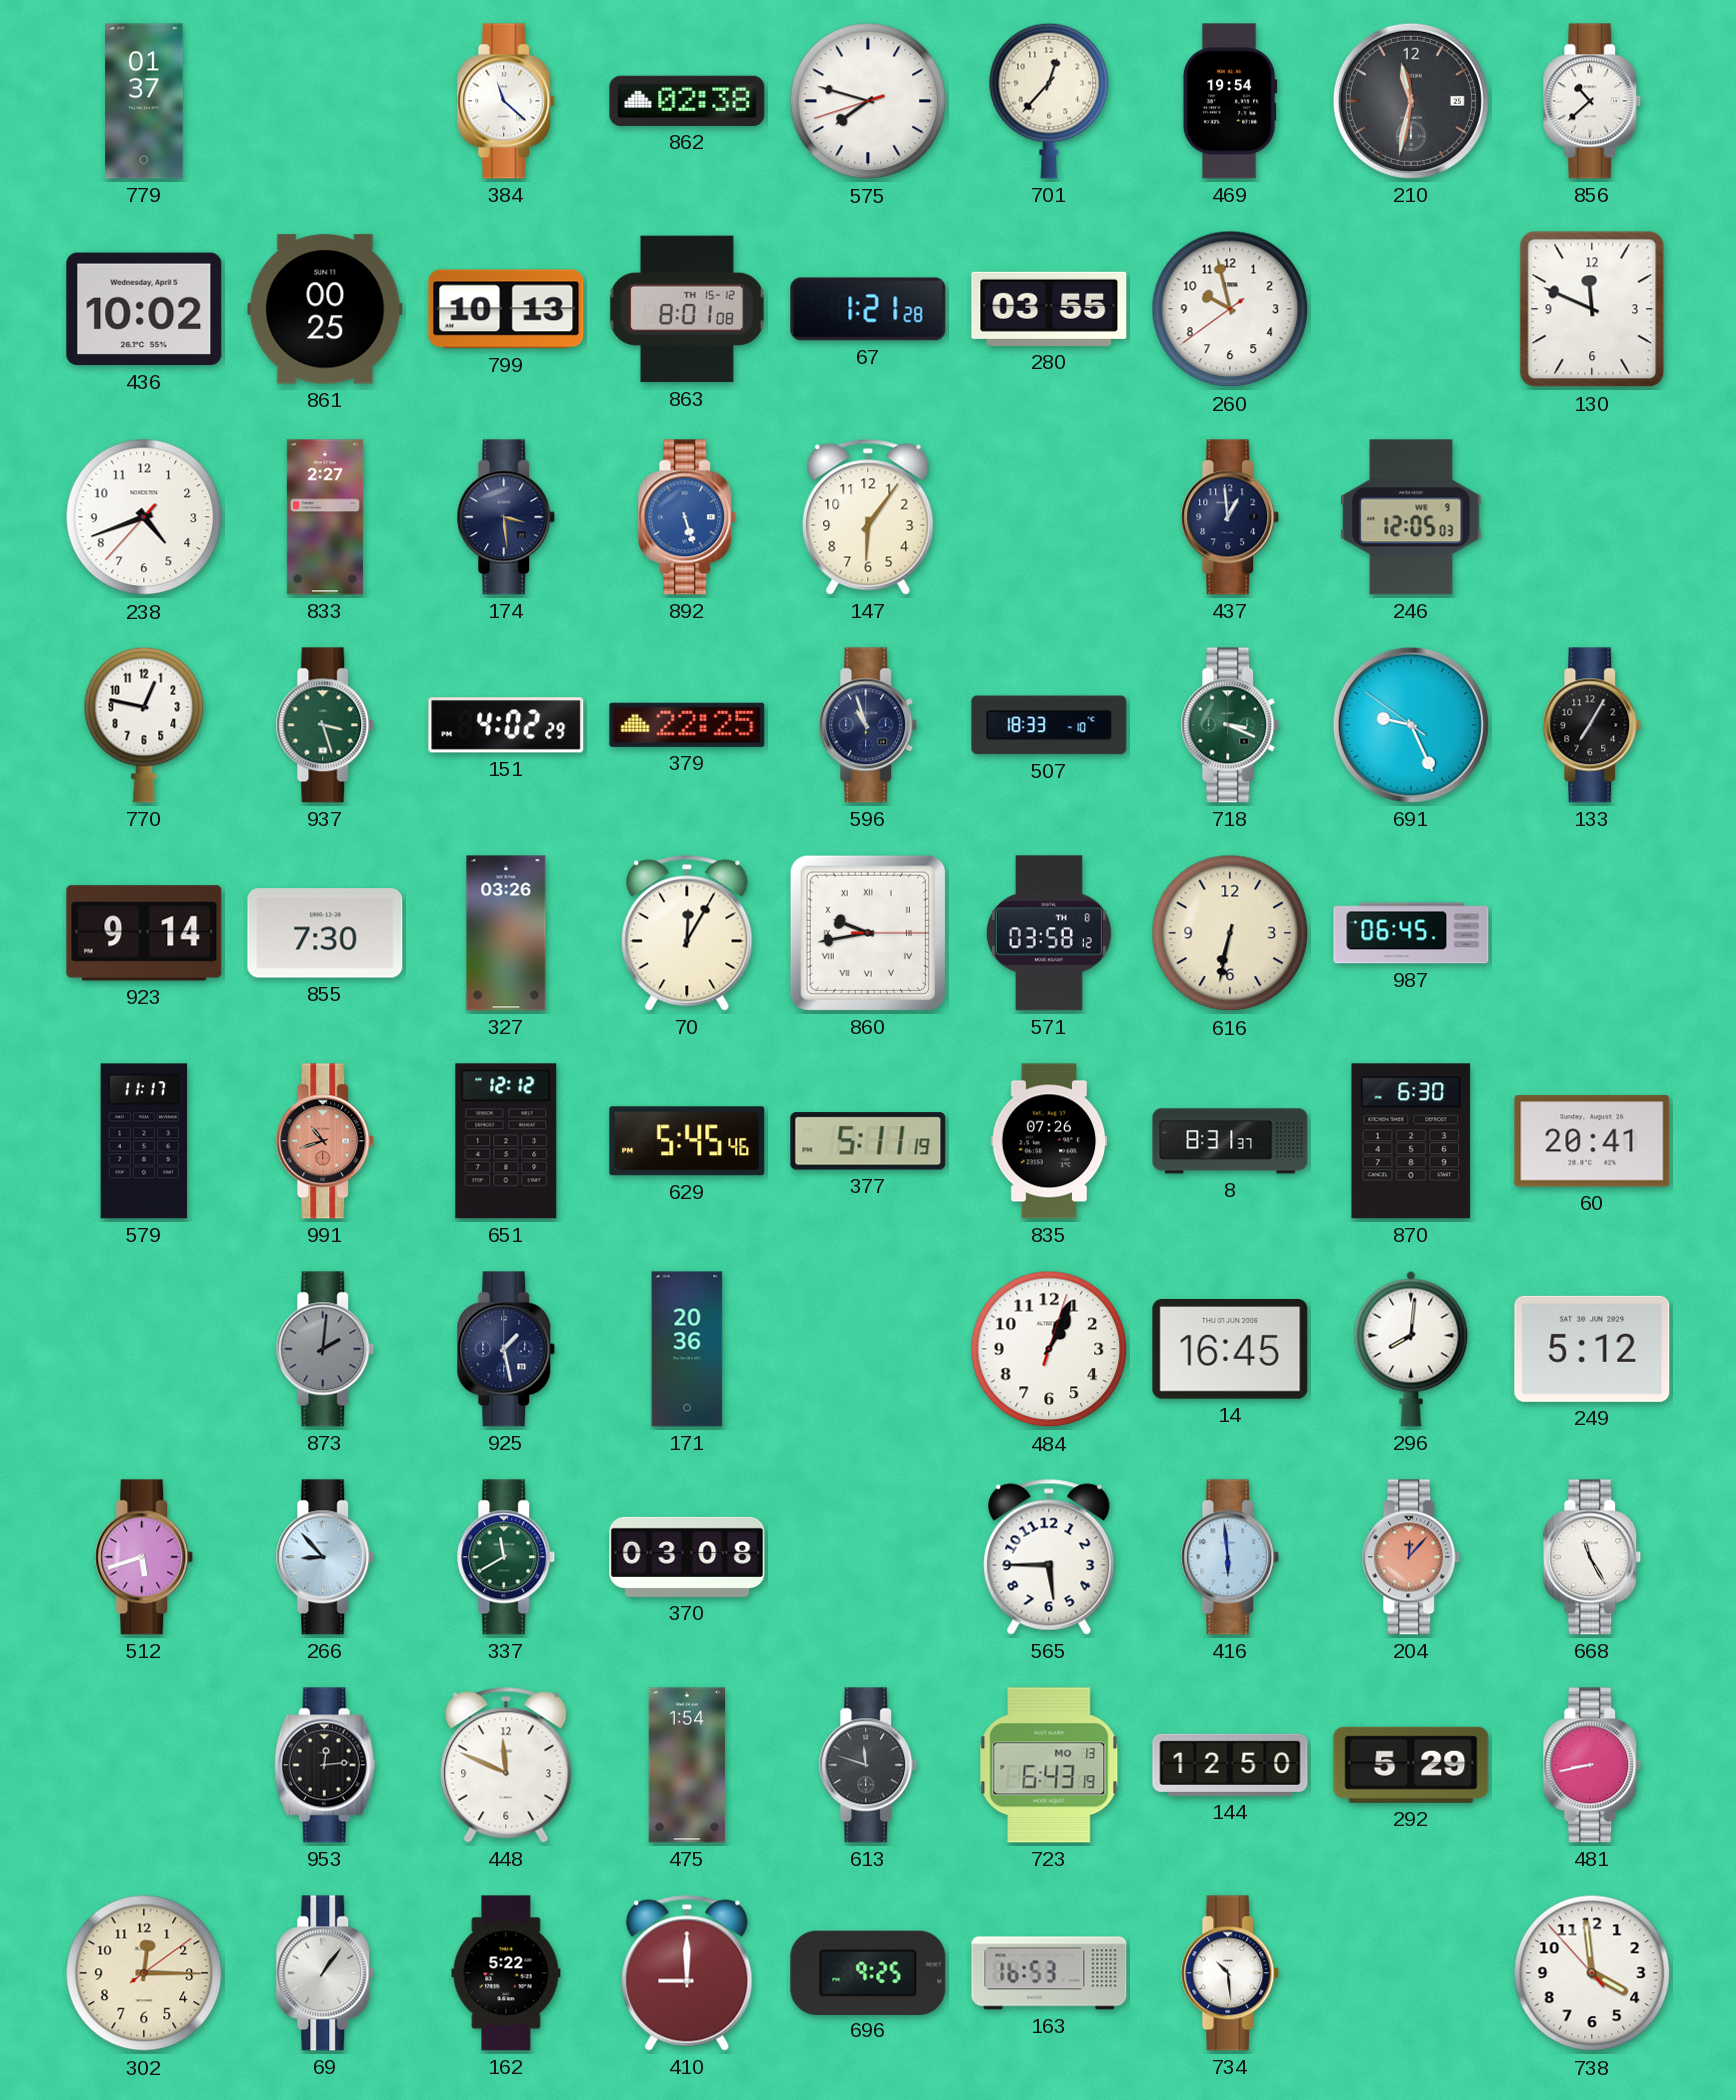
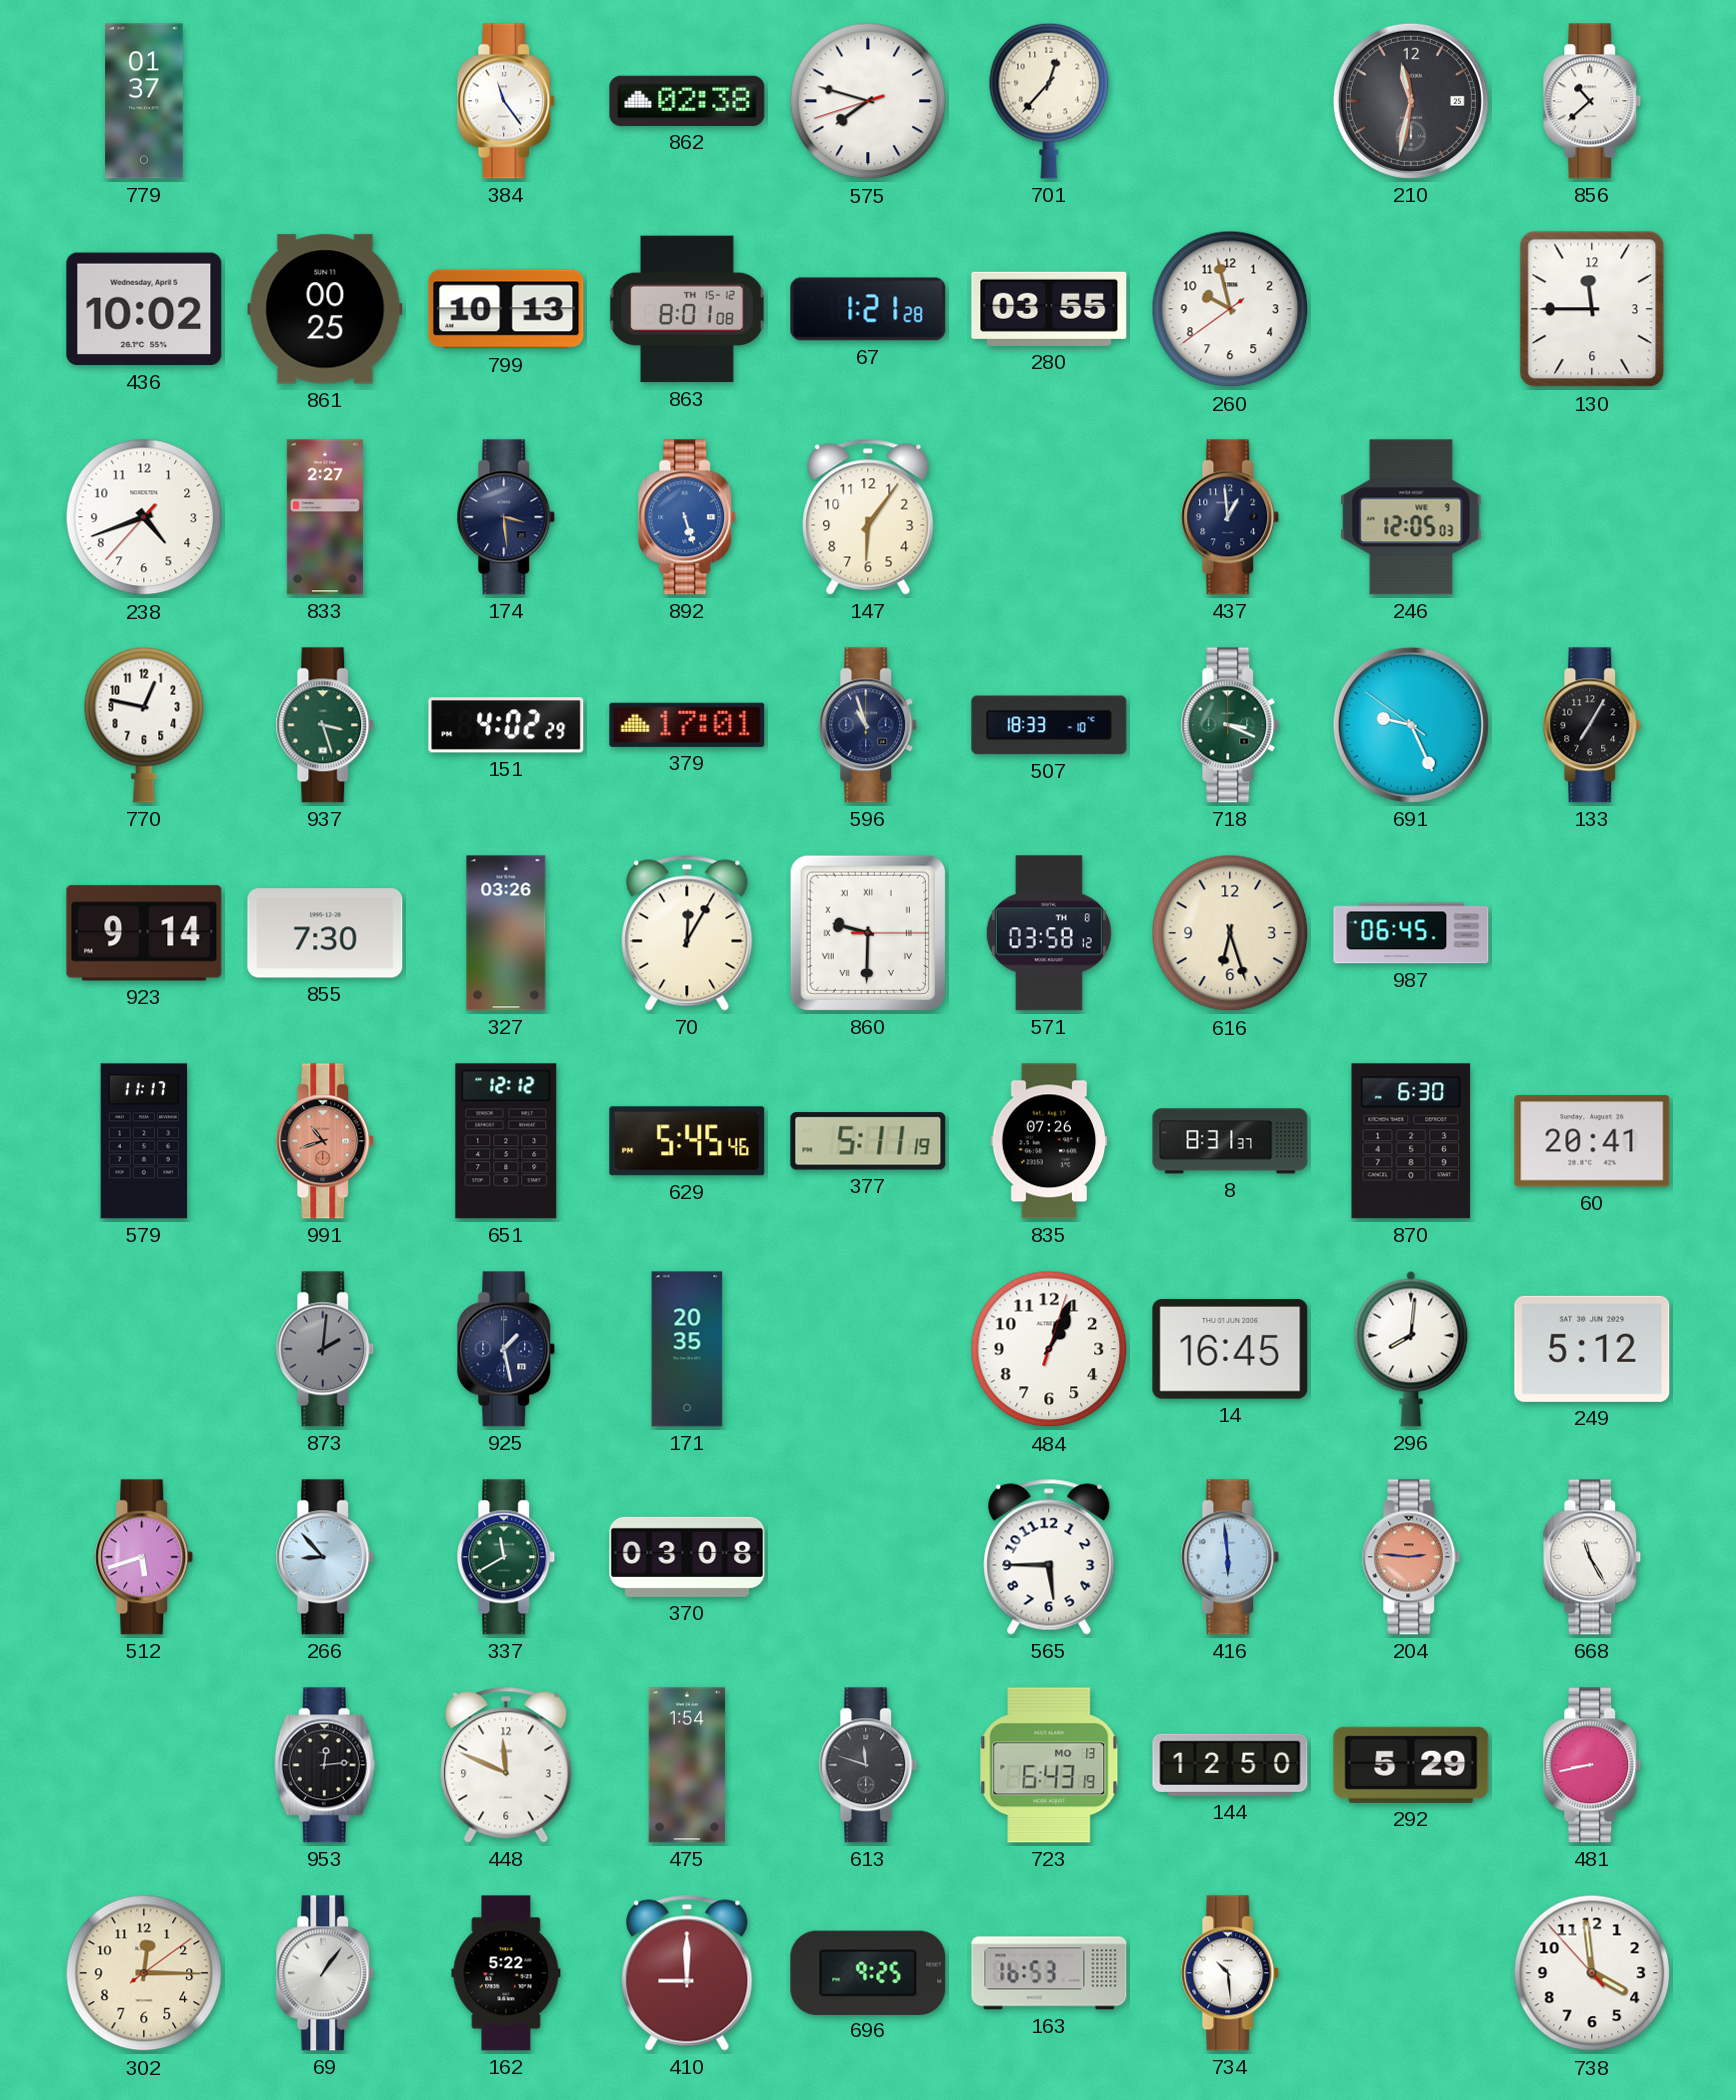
384: 11:22 -> 11:24
469: 19:54 -> none
130: 11:49 -> 11:45
379: 22:25 -> 17:01
860: 9:43 -> 9:30
616: 6:32 -> 6:27
171: 20:36 -> 20:35
204: 12:07 -> 2:46
